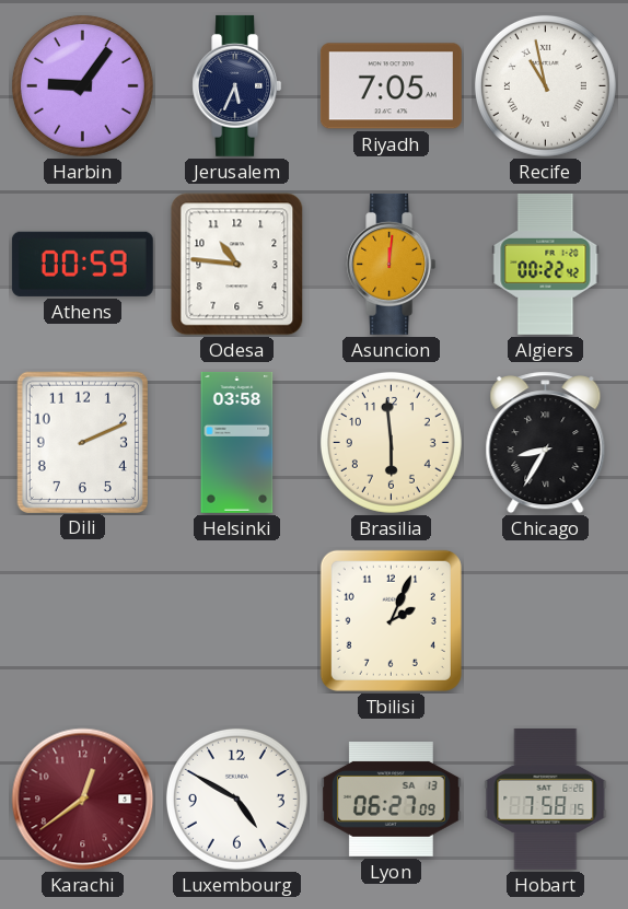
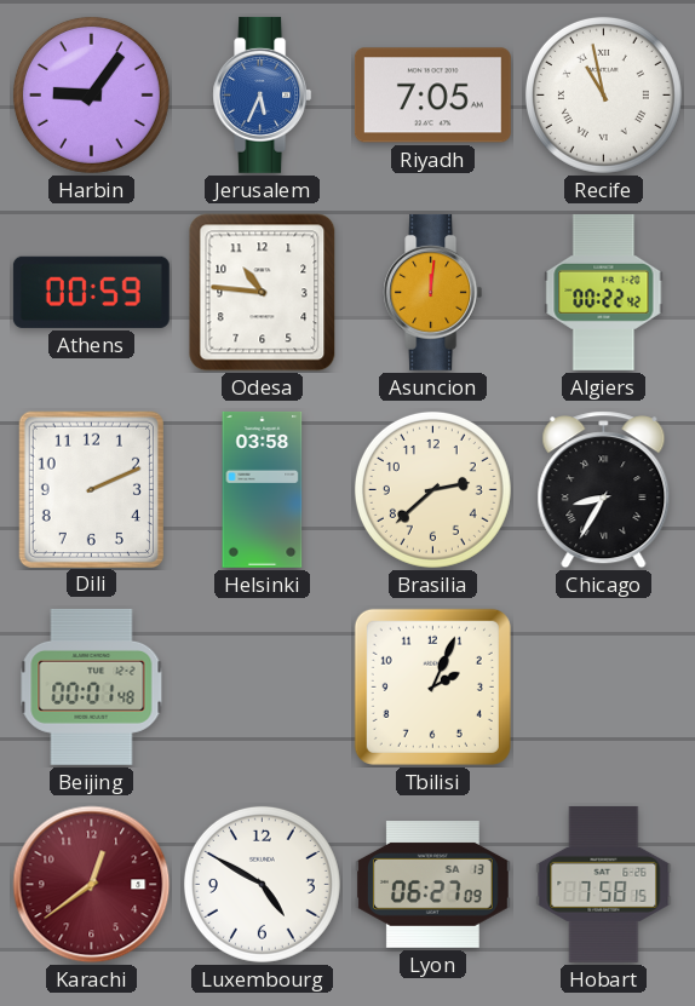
Jerusalem dial: navy -> blue
Brasilia: 5:59 -> 2:38
Beijing: none -> 00:01
